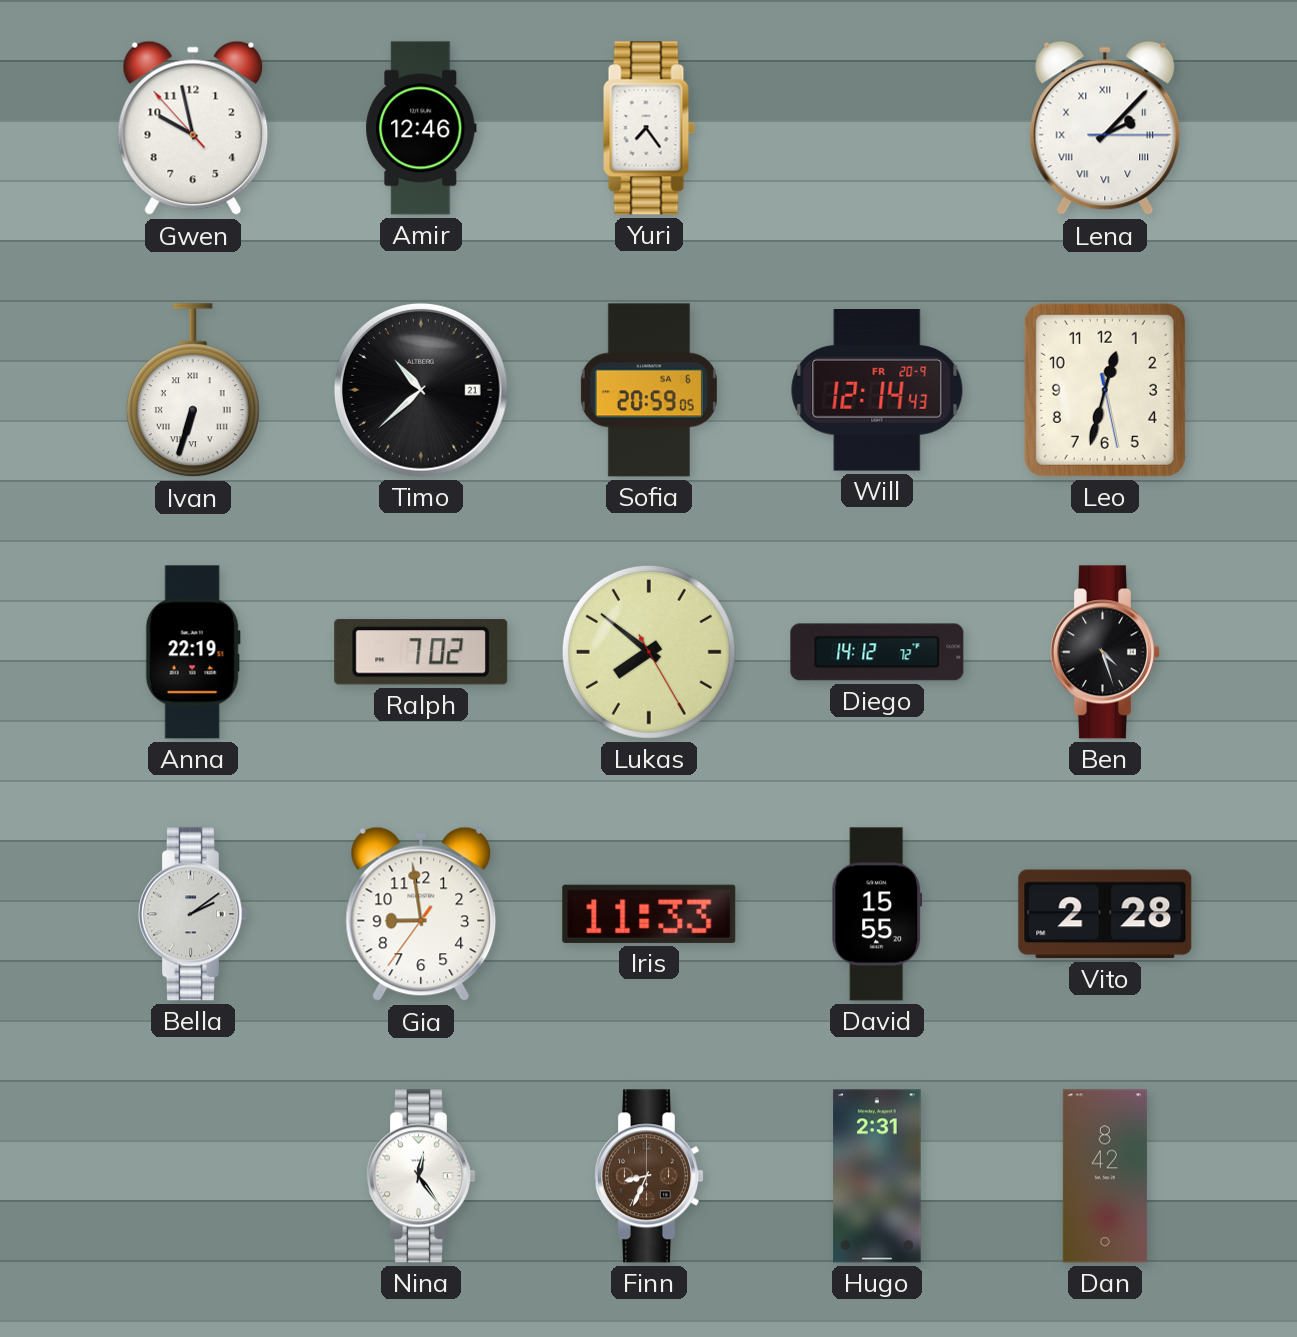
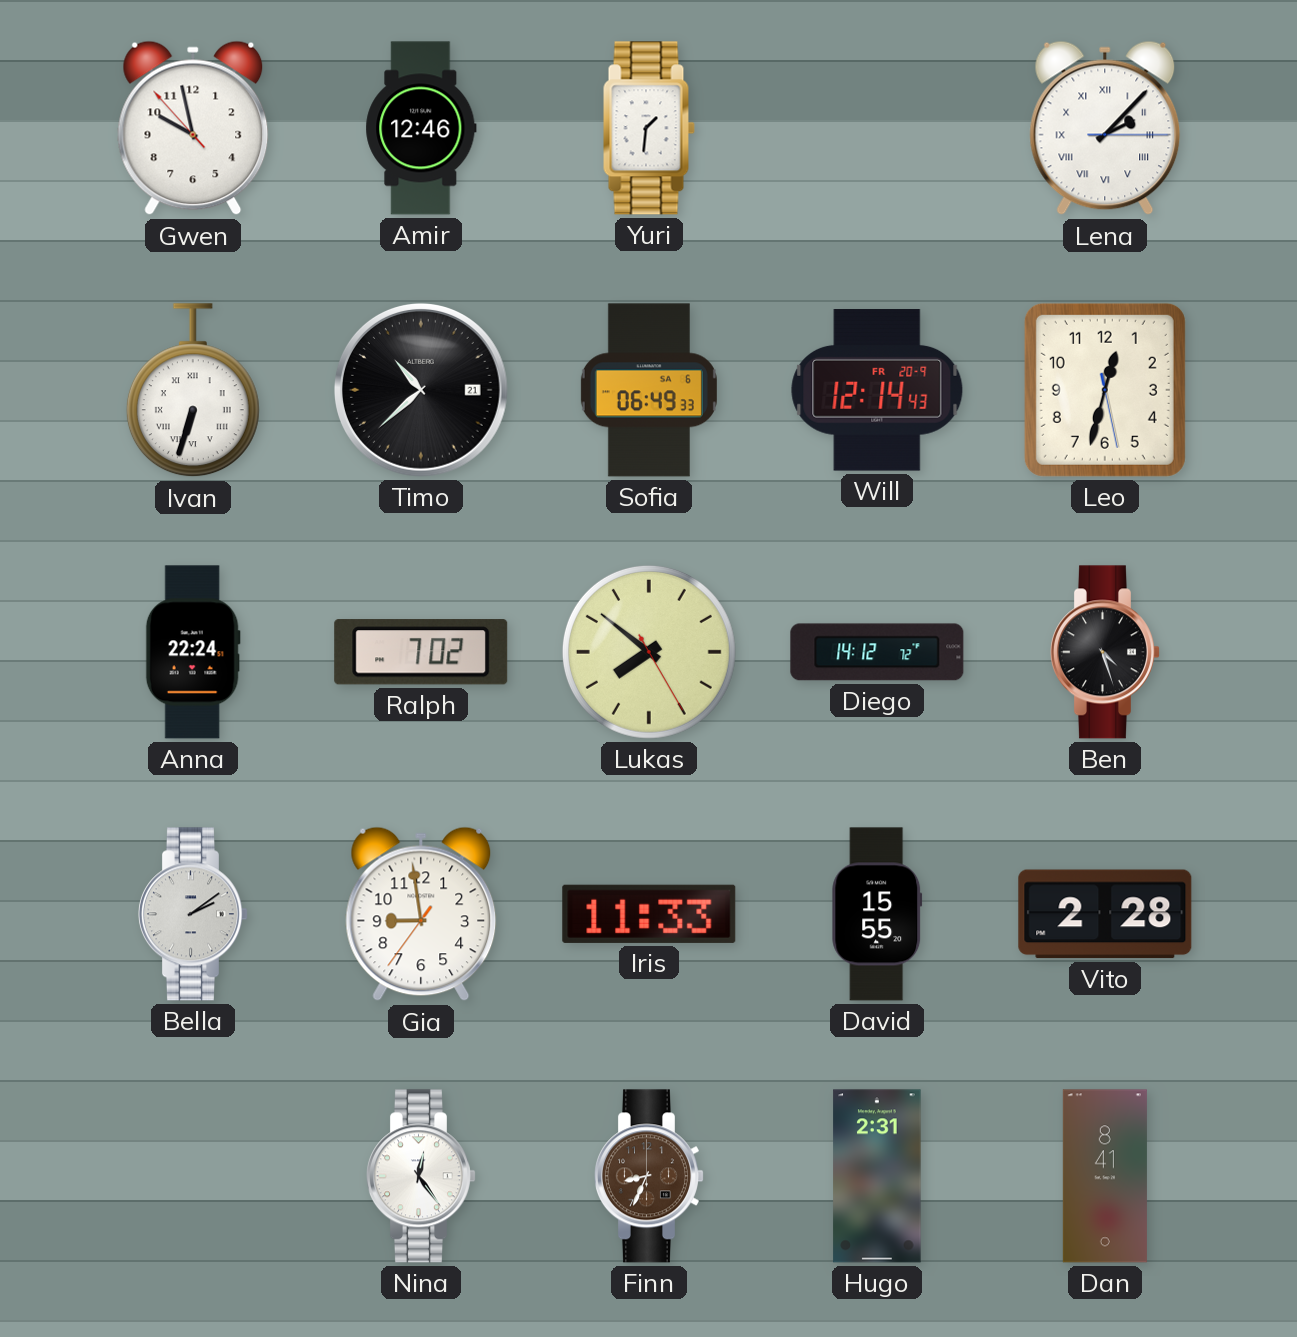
Yuri: 7:24 -> 1:31
Sofia: 20:59 -> 06:49
Anna: 22:19 -> 22:24
Dan: 8:42 -> 8:41
